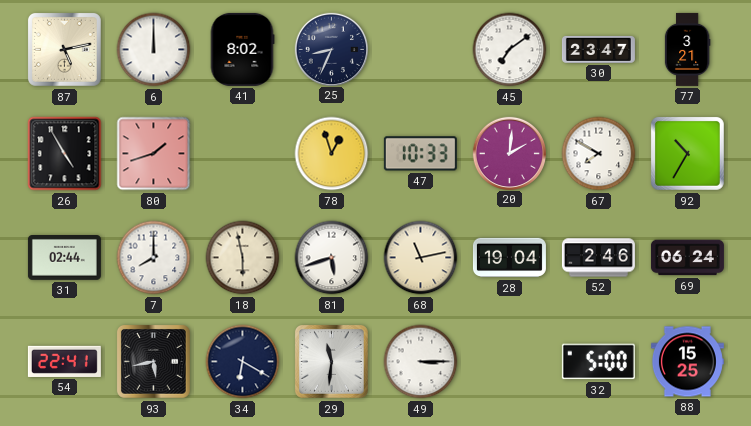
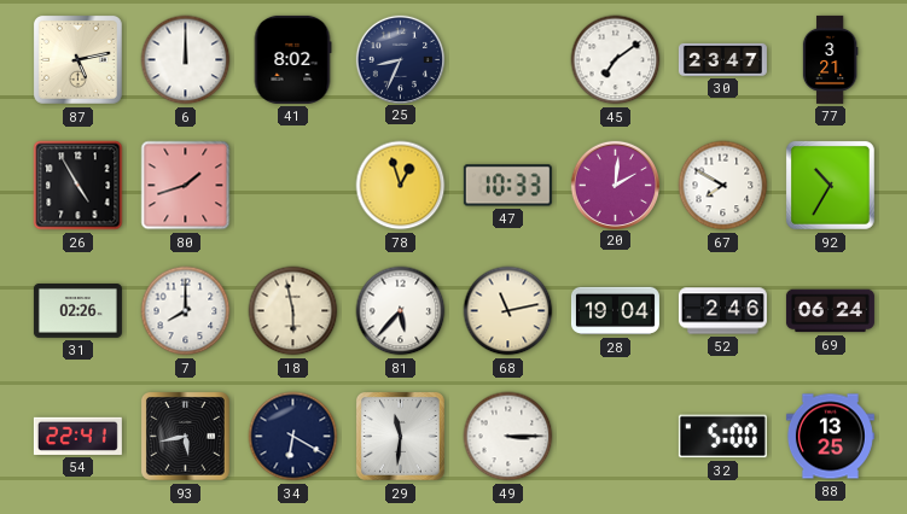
31: 02:44 -> 02:26
81: 5:42 -> 5:37
88: 15:25 -> 13:25
